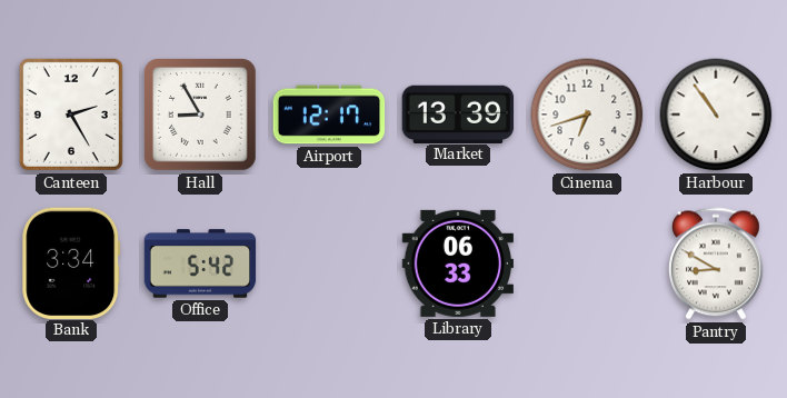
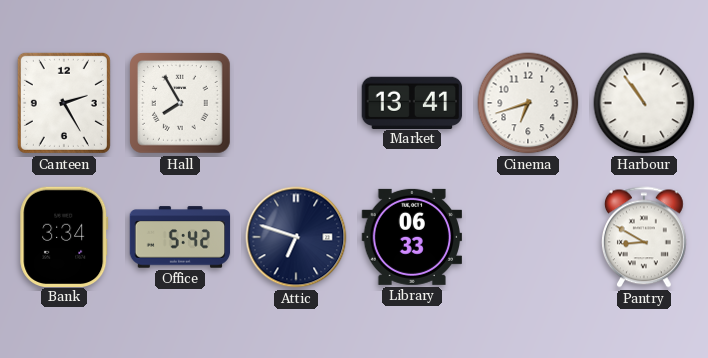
Hall: 8:55 -> 7:55
Airport: 12:17 -> none
Market: 13:39 -> 13:41
Attic: none -> 6:48
